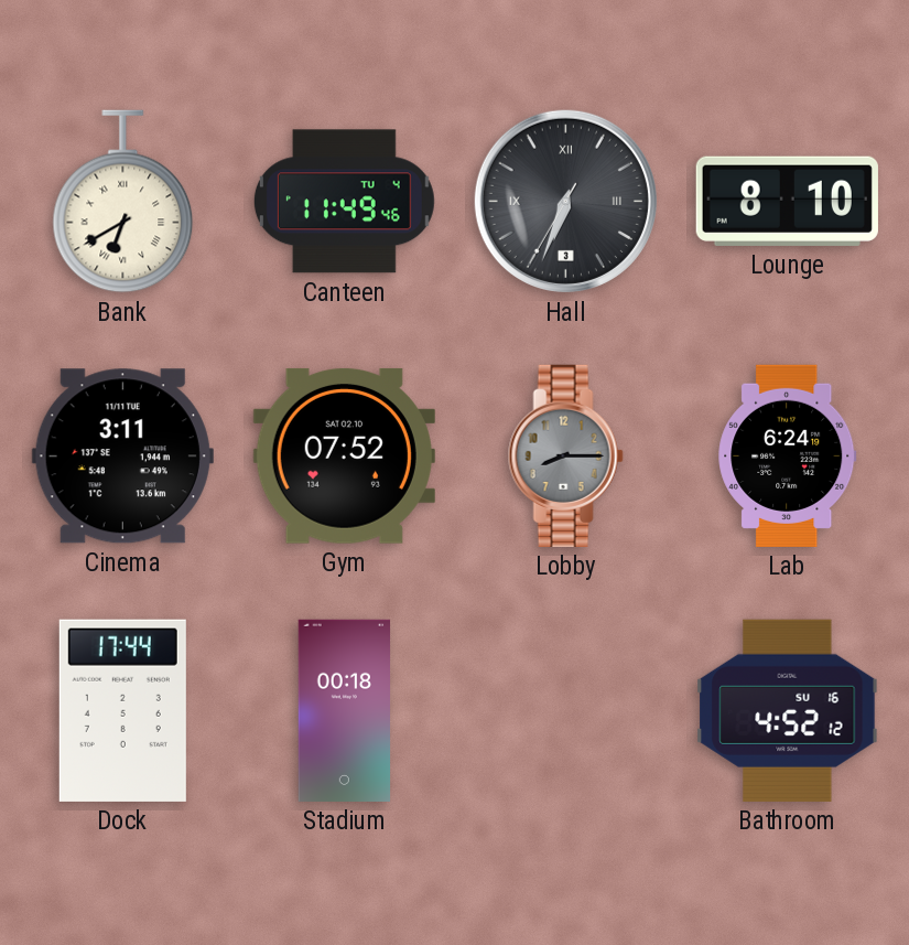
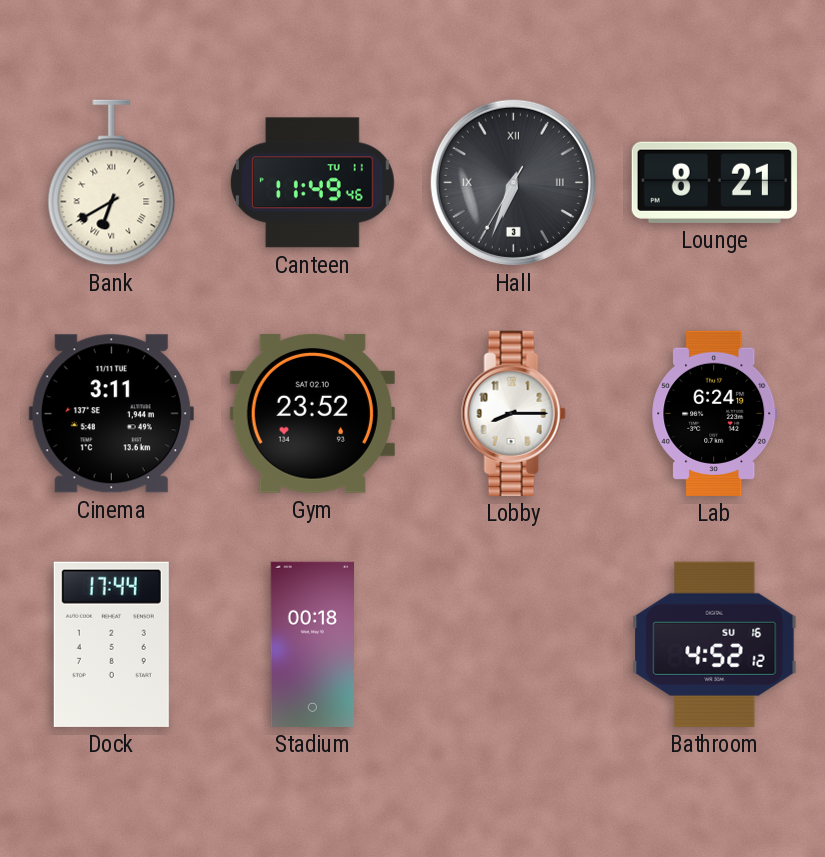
Canteen date: TU 4 -> TU 11
Lounge: 8:10 -> 8:21
Gym: 07:52 -> 23:52
Lobby dial: grey -> white
